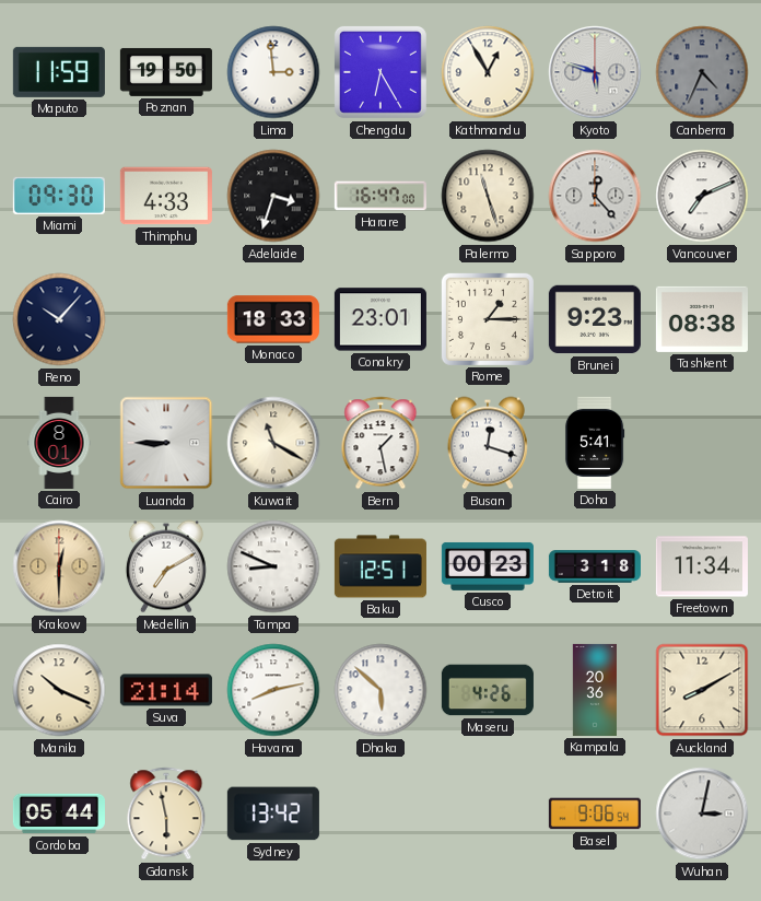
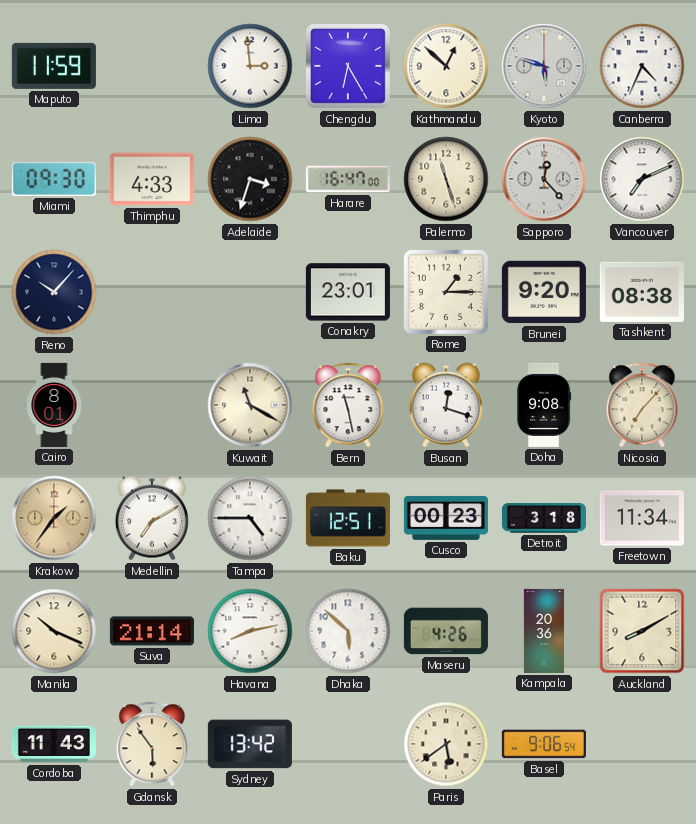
Poznan: 19:50 -> none
Kathmandu: 12:55 -> 12:52
Canberra dial: grey -> white
Monaco: 18:33 -> none
Brunei: 9:23 -> 9:20
Luanda: 8:45 -> none
Bern: 1:28 -> 11:28
Doha: 5:41 -> 9:08
Nicosia: none -> 7:07
Krakow: 12:30 -> 1:36
Tampa: 8:49 -> 4:45
Cordoba: 05:44 -> 11:43
Gdansk: 5:58 -> 5:54
Paris: none -> 5:39
Wuhan: 3:02 -> none
